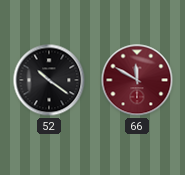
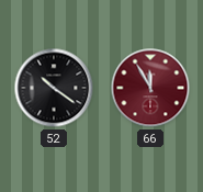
66: 11:50 -> 11:55
